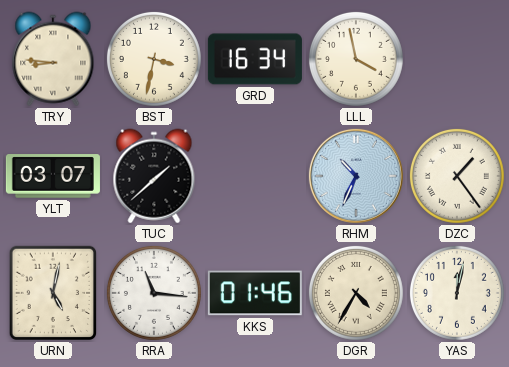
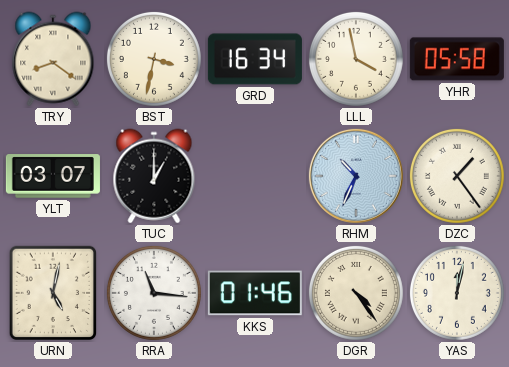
TRY: 8:46 -> 8:21
YHR: none -> 05:58
TUC: 1:38 -> 1:00
DGR: 4:35 -> 4:24
